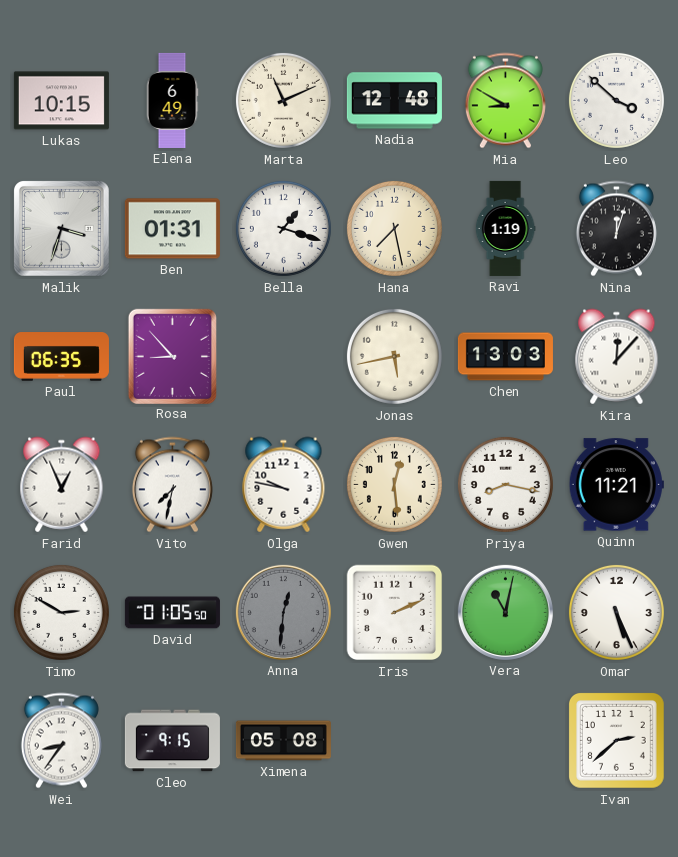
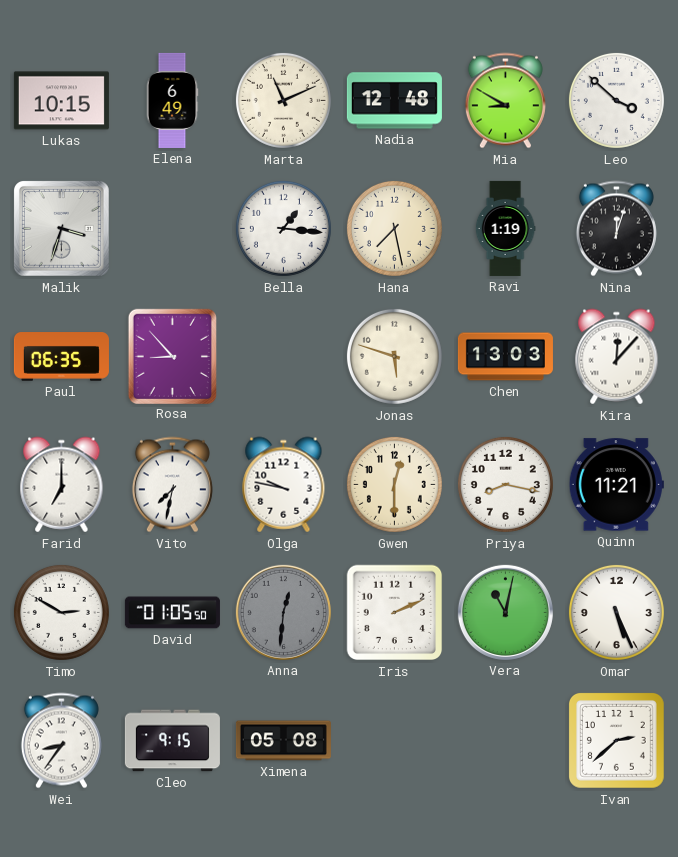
Ben: 01:31 -> none
Bella: 1:18 -> 1:16
Jonas: 5:43 -> 5:48
Farid: 12:56 -> 7:00
Gwen: 12:29 -> 12:30
